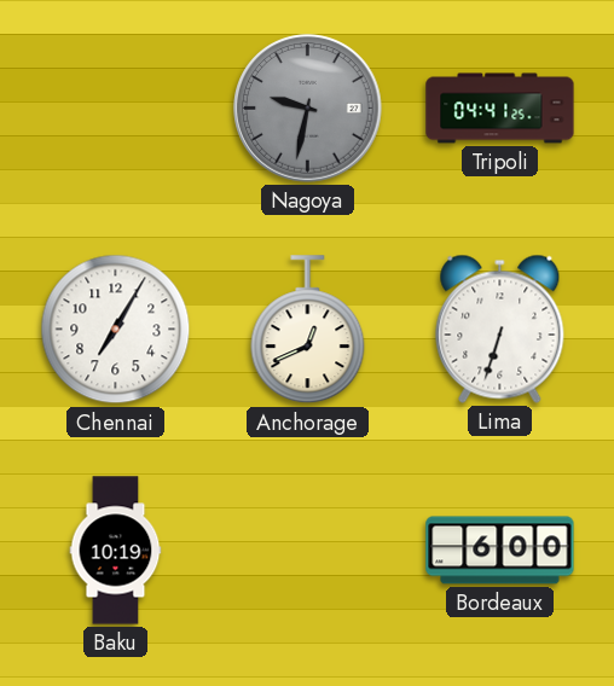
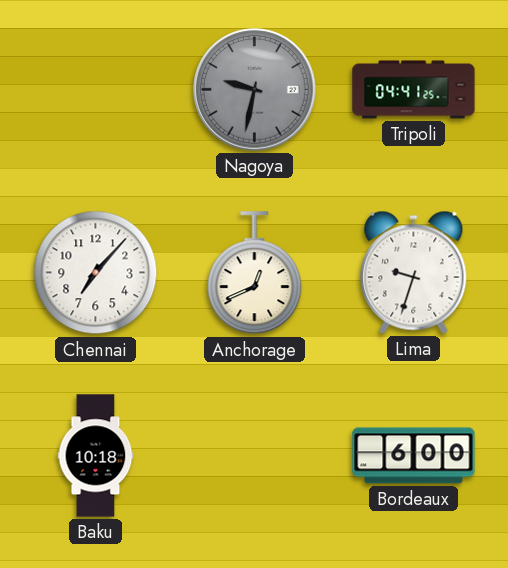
Chennai: 7:05 -> 7:07
Lima: 6:33 -> 9:33
Baku: 10:19 -> 10:18
